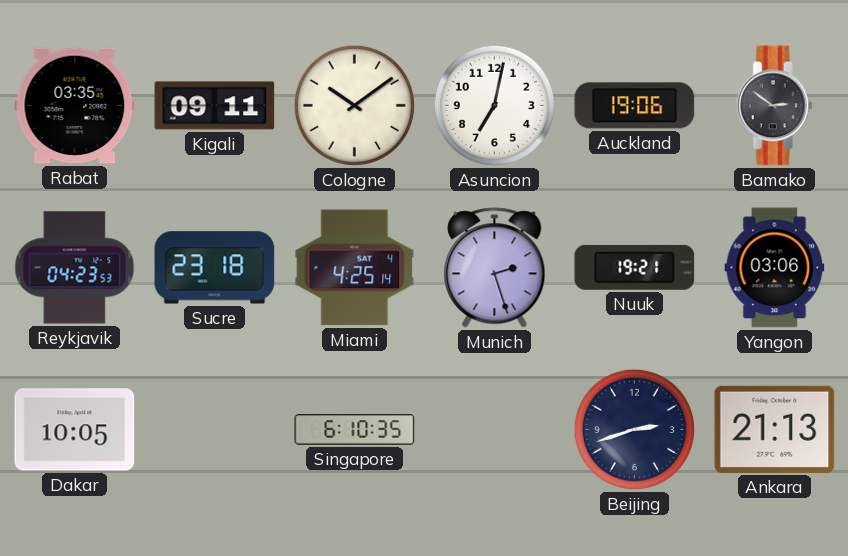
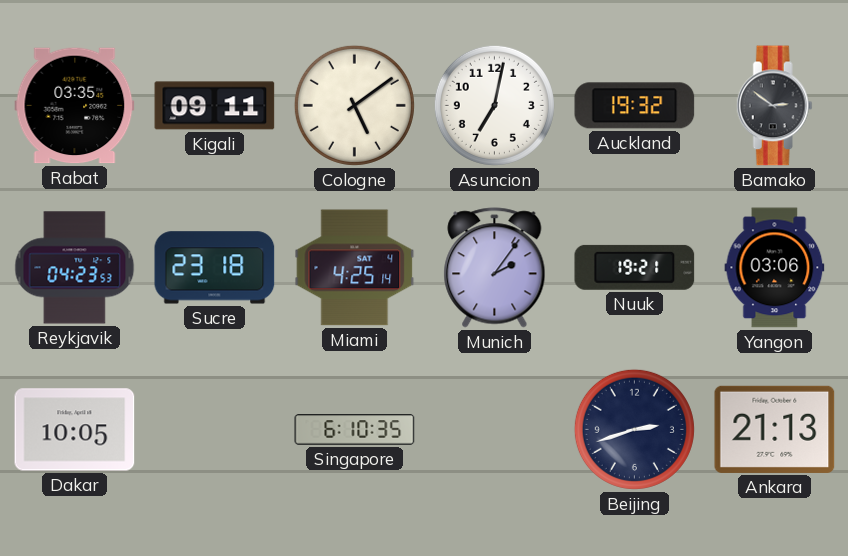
Cologne: 10:09 -> 5:09
Auckland: 19:06 -> 19:32
Munich: 2:27 -> 2:06
